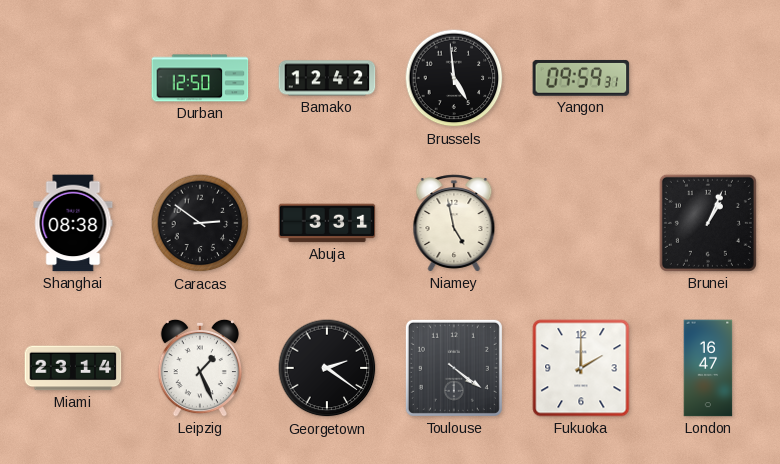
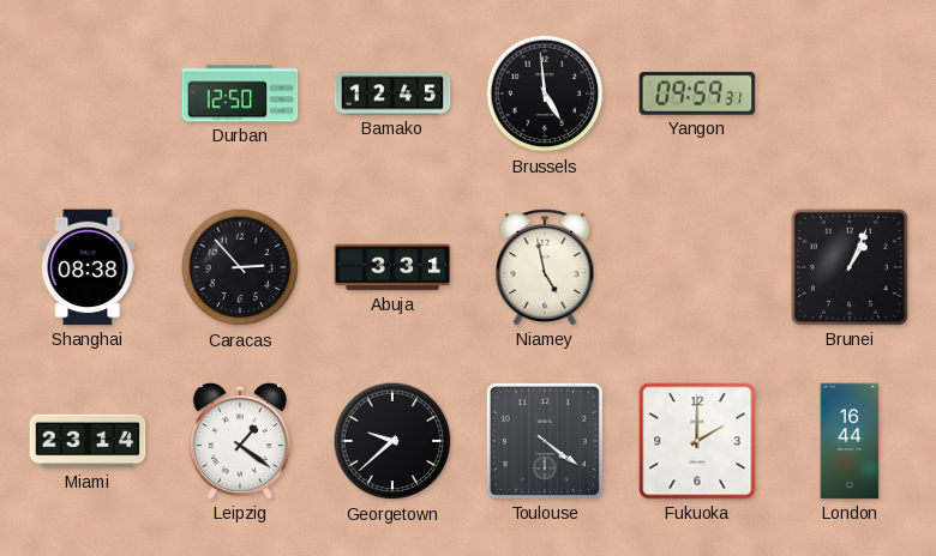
Bamako: 12:42 -> 12:45
Caracas: 2:51 -> 2:53
Leipzig: 1:26 -> 1:21
Georgetown: 2:21 -> 9:38
London: 16:47 -> 16:44
